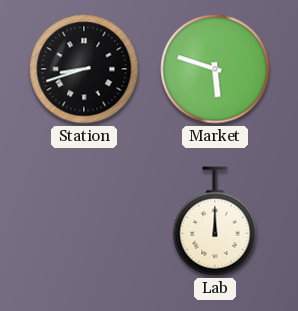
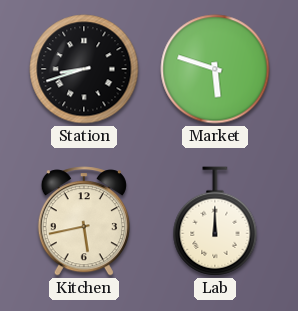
Kitchen: none -> 5:43
